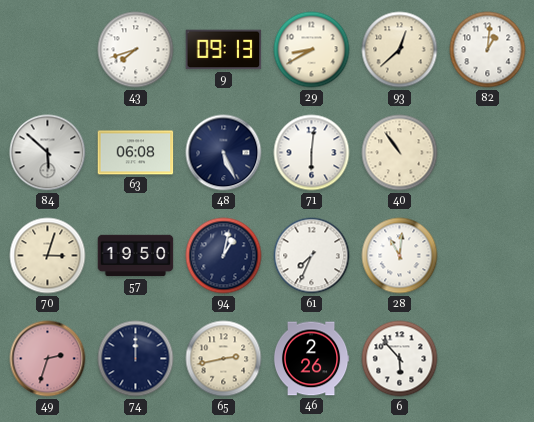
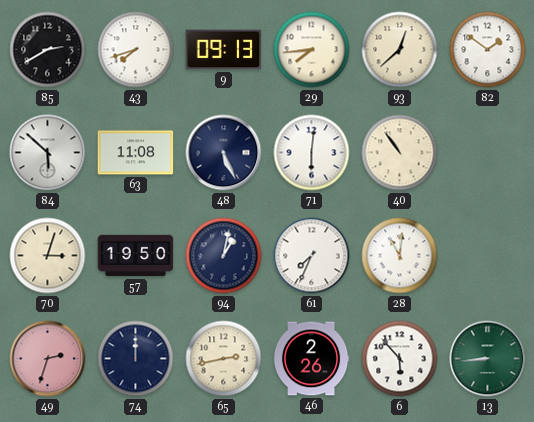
85: none -> 2:40
29: 8:40 -> 7:44
82: 1:01 -> 1:51
63: 06:08 -> 11:08
13: none -> 8:44
